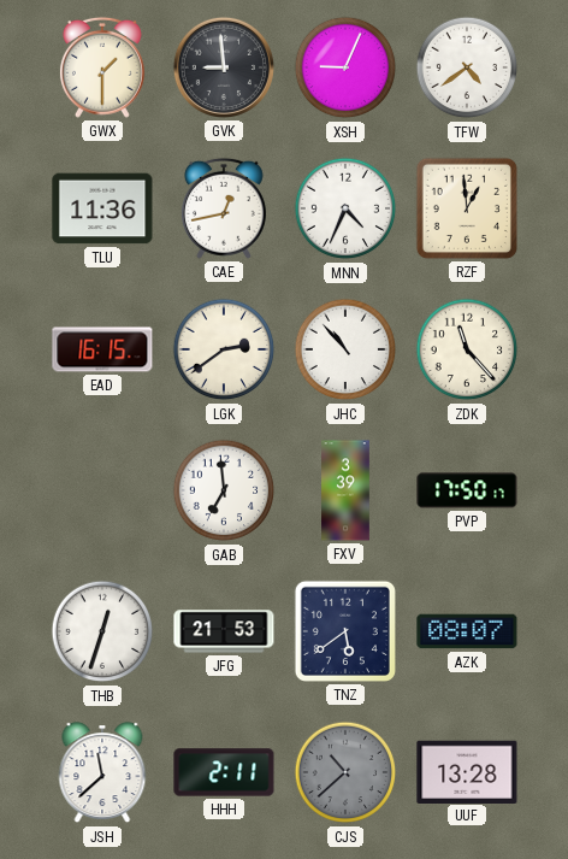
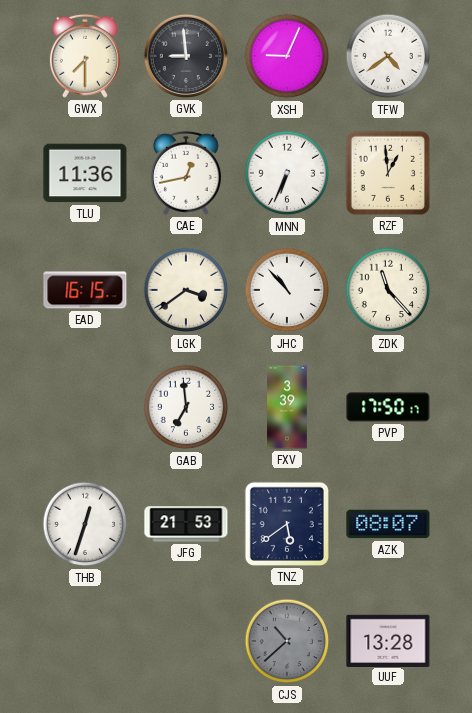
GWX: 1:30 -> 7:30
MNN: 4:34 -> 6:34
LGK: 2:39 -> 3:39
JSH: 11:38 -> none
HHH: 2:11 -> none
